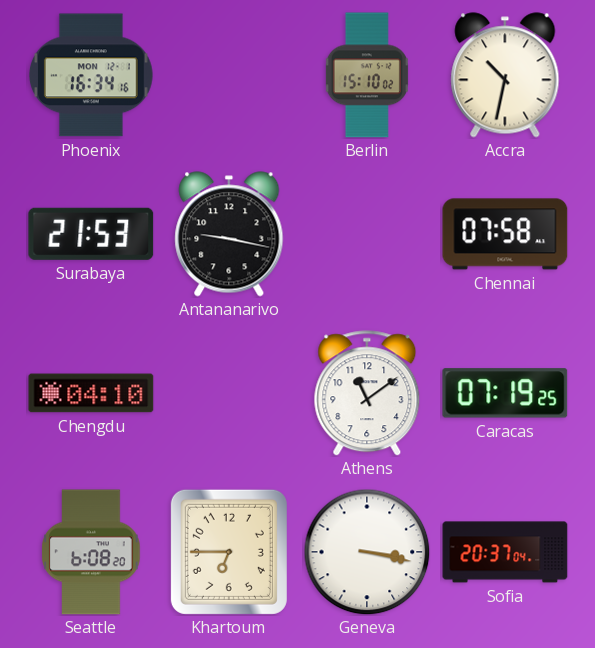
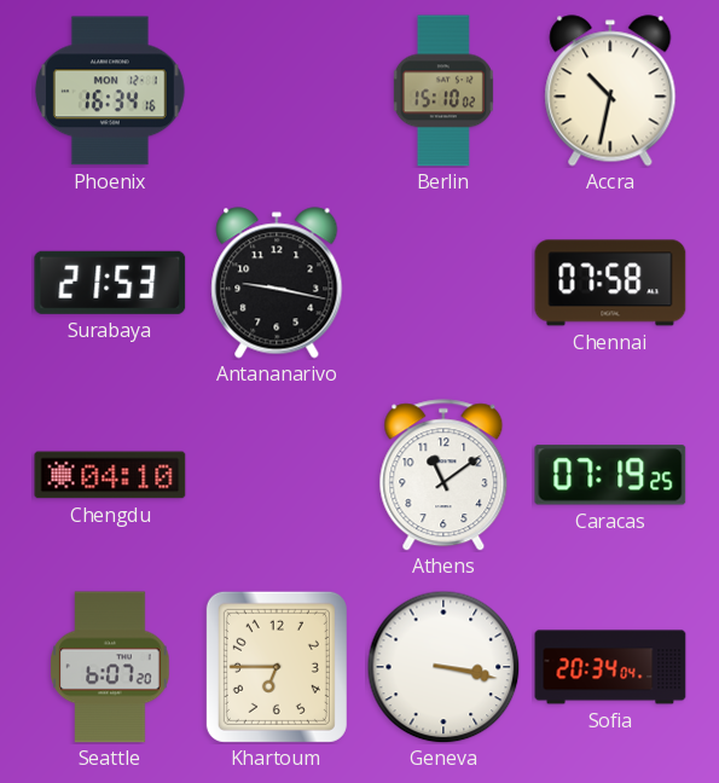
Seattle: 6:08 -> 6:07
Sofia: 20:37 -> 20:34
